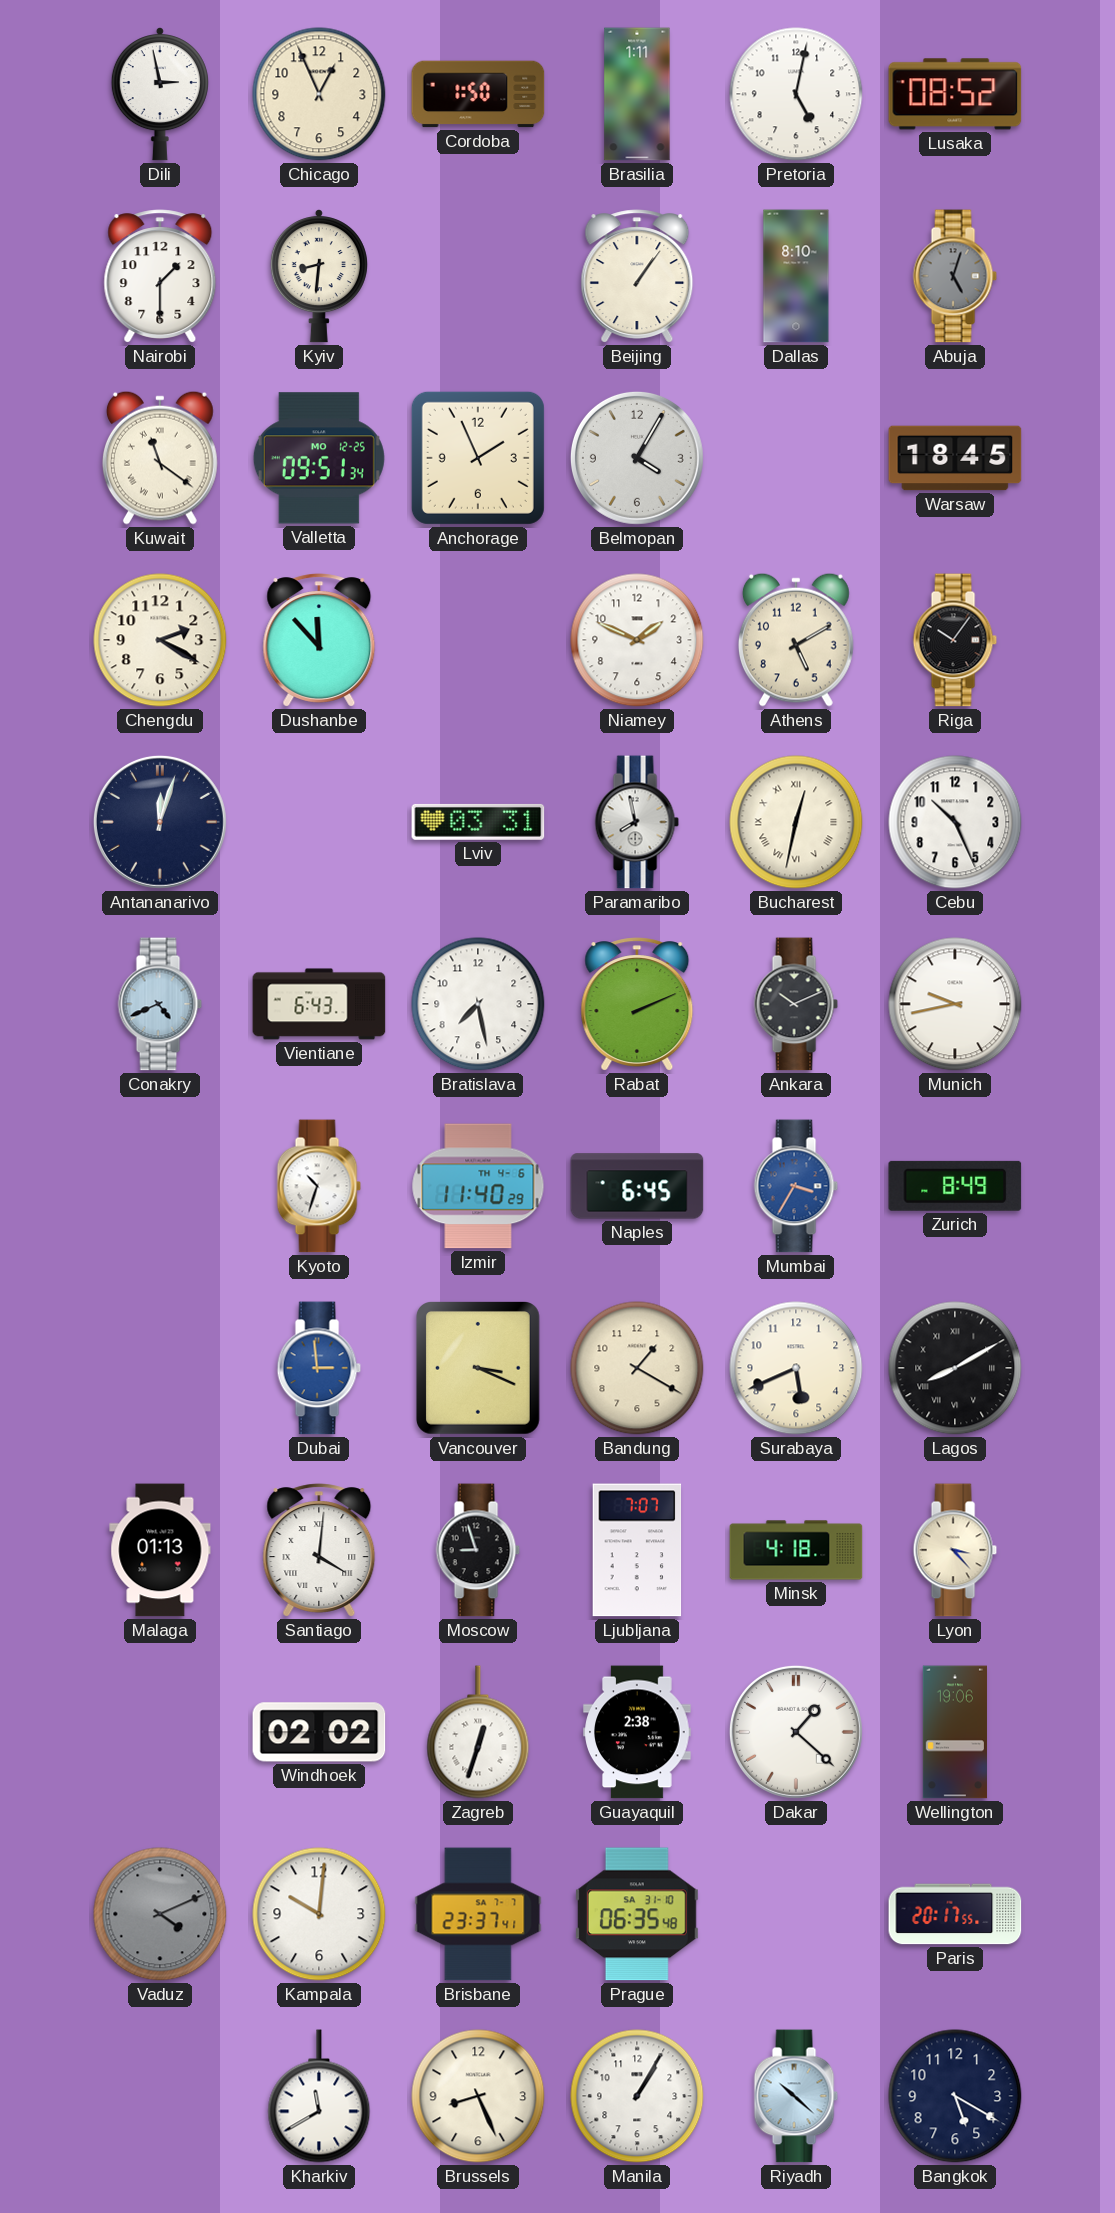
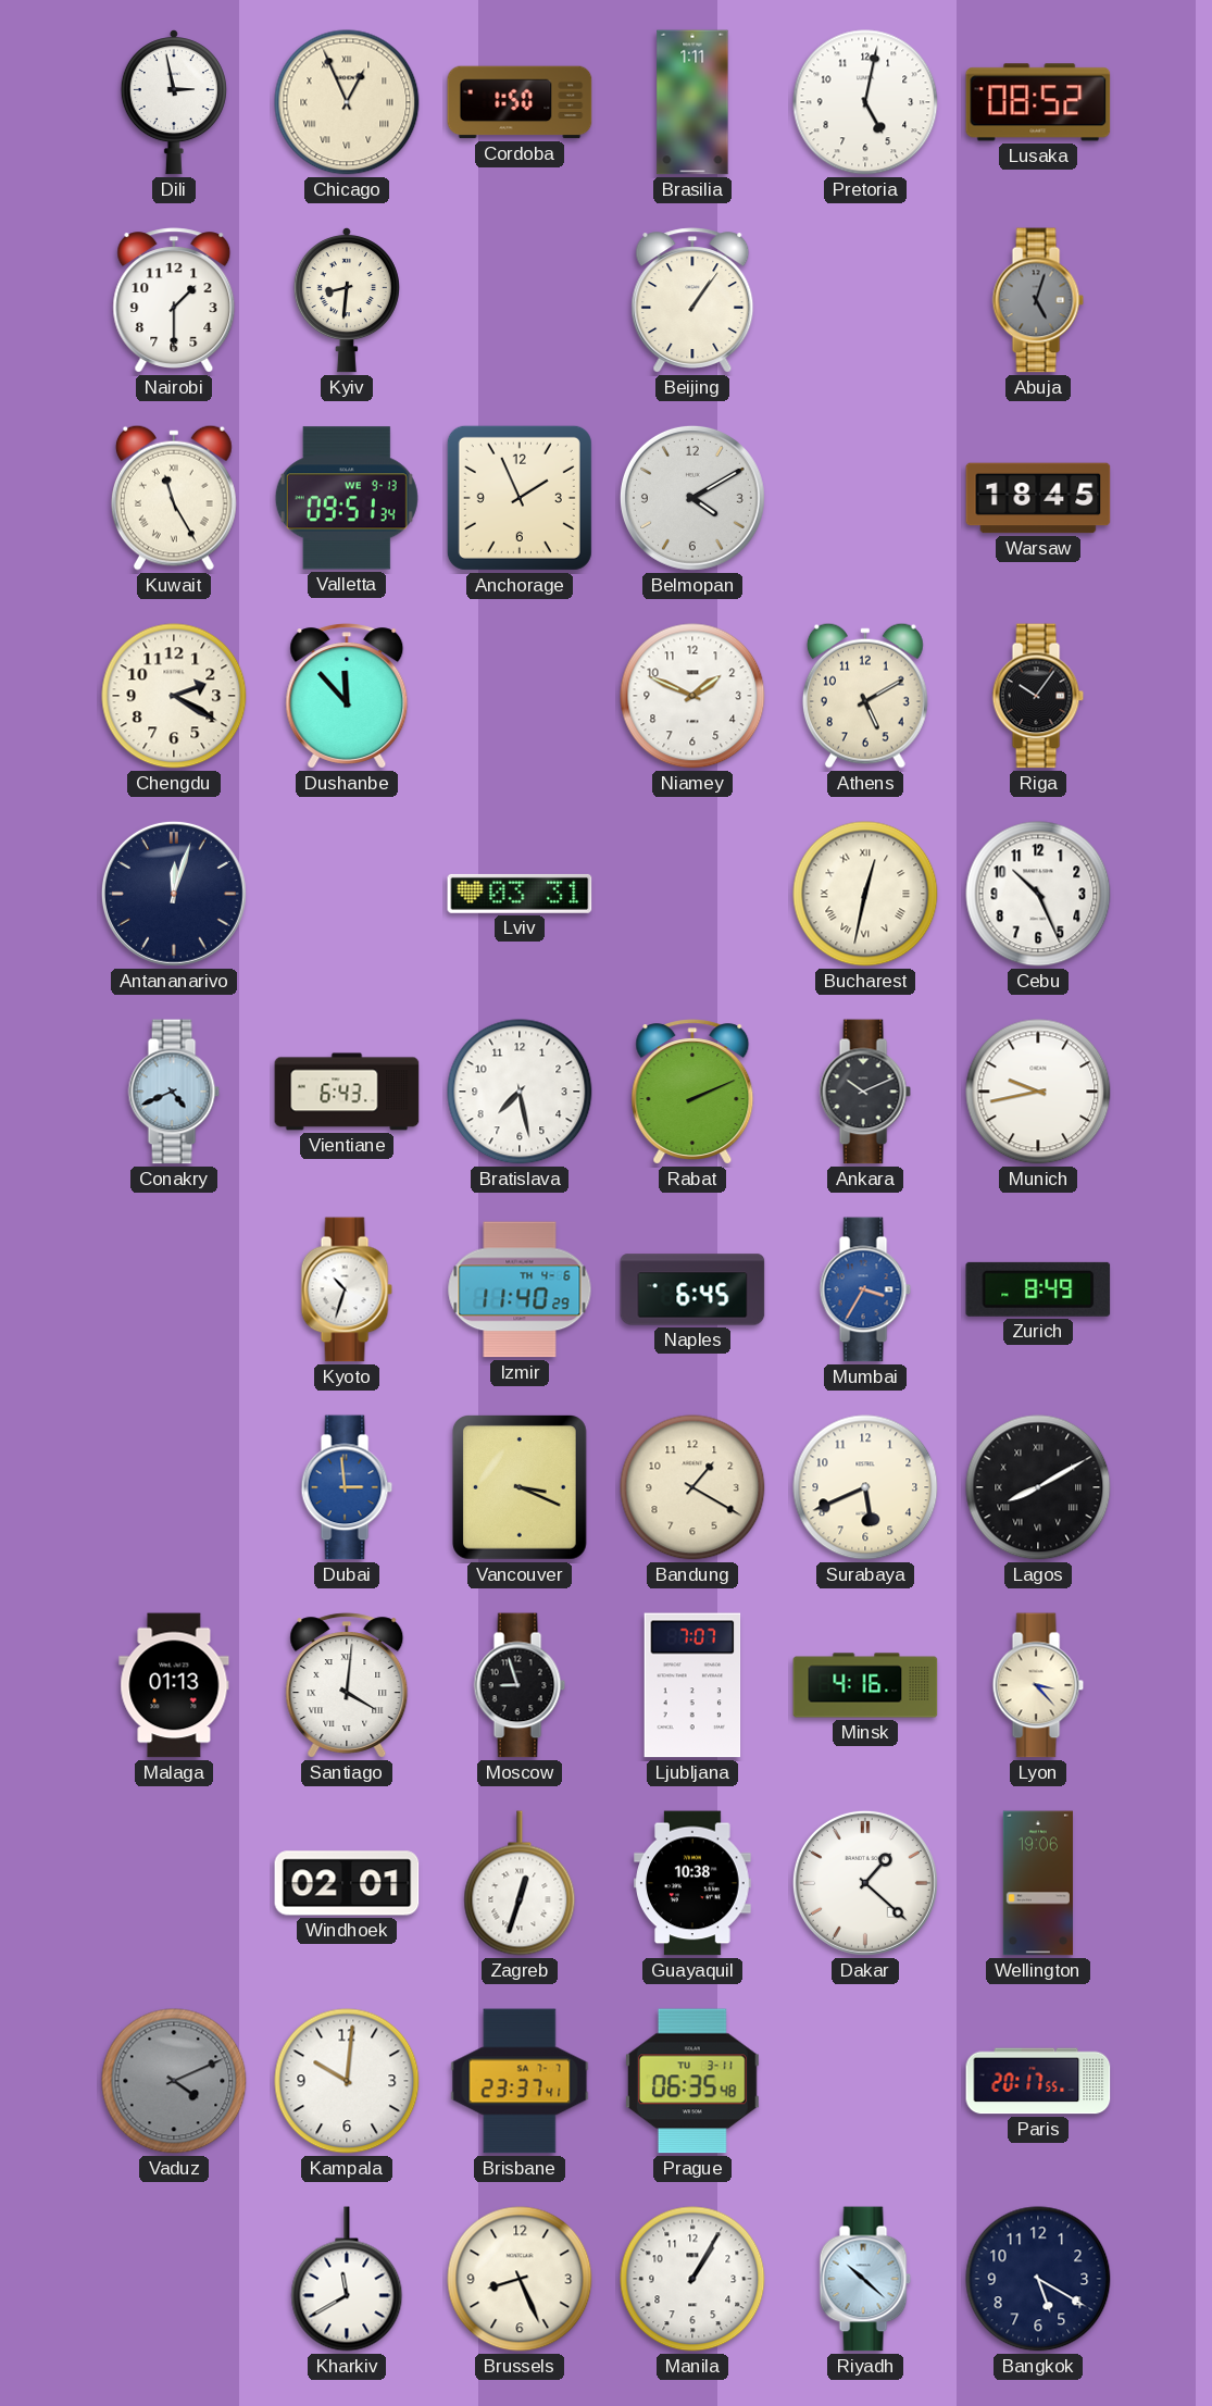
Chicago numerals: Arabic -> Roman
Dallas: 8:10 -> none
Kuwait: 11:21 -> 11:25
Valletta date: MO 12-25 -> WE 9-13
Belmopan: 4:05 -> 4:10
Paramaribo: 7:58 -> none
Minsk: 4:18 -> 4:16
Windhoek: 02:02 -> 02:01
Guayaquil: 2:38 -> 10:38
Prague date: SA 31-10 -> TU 3-11
